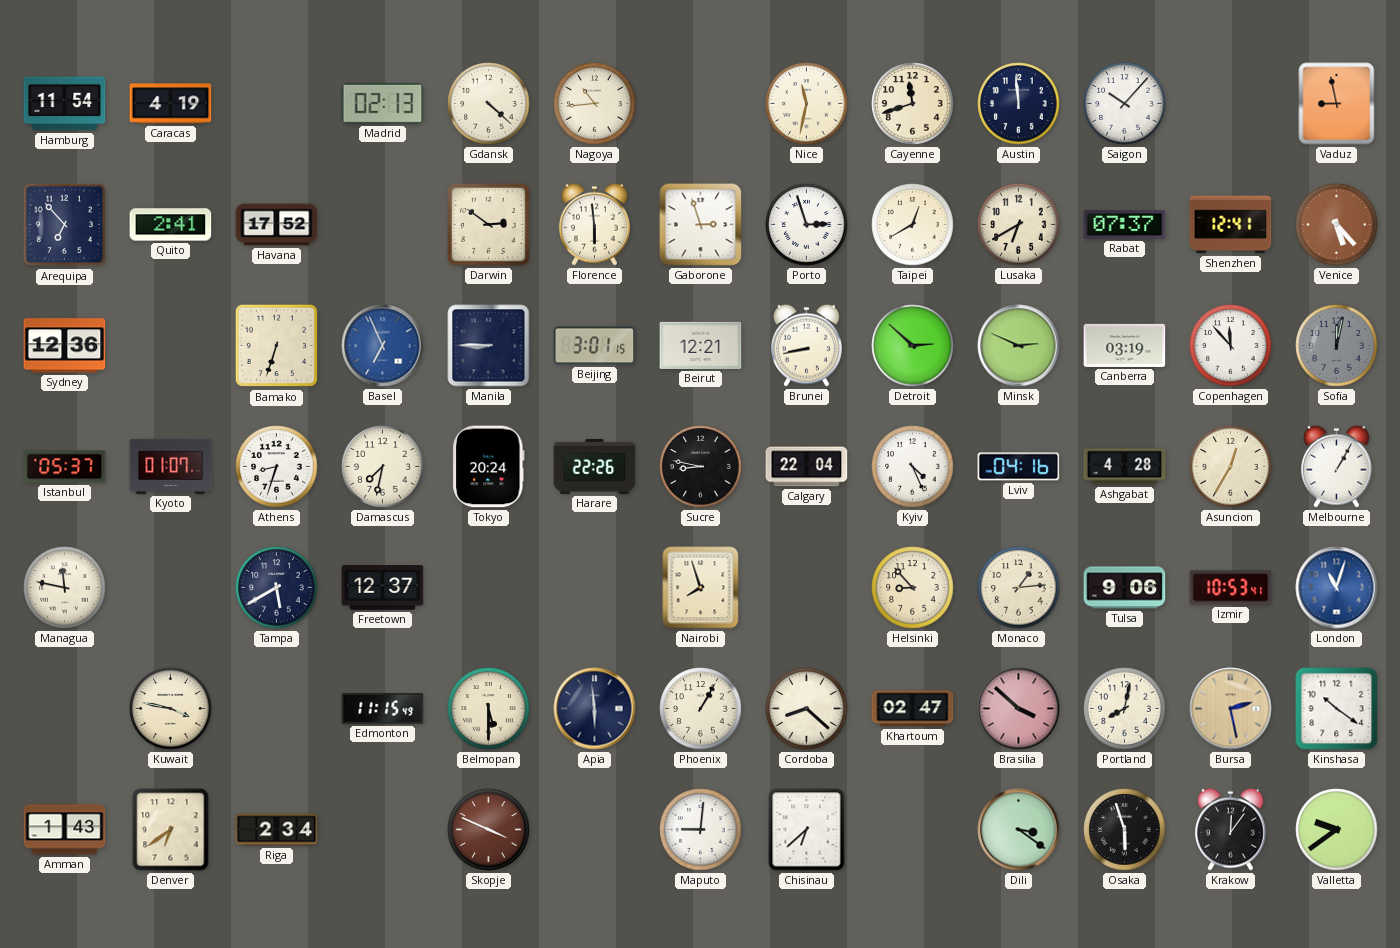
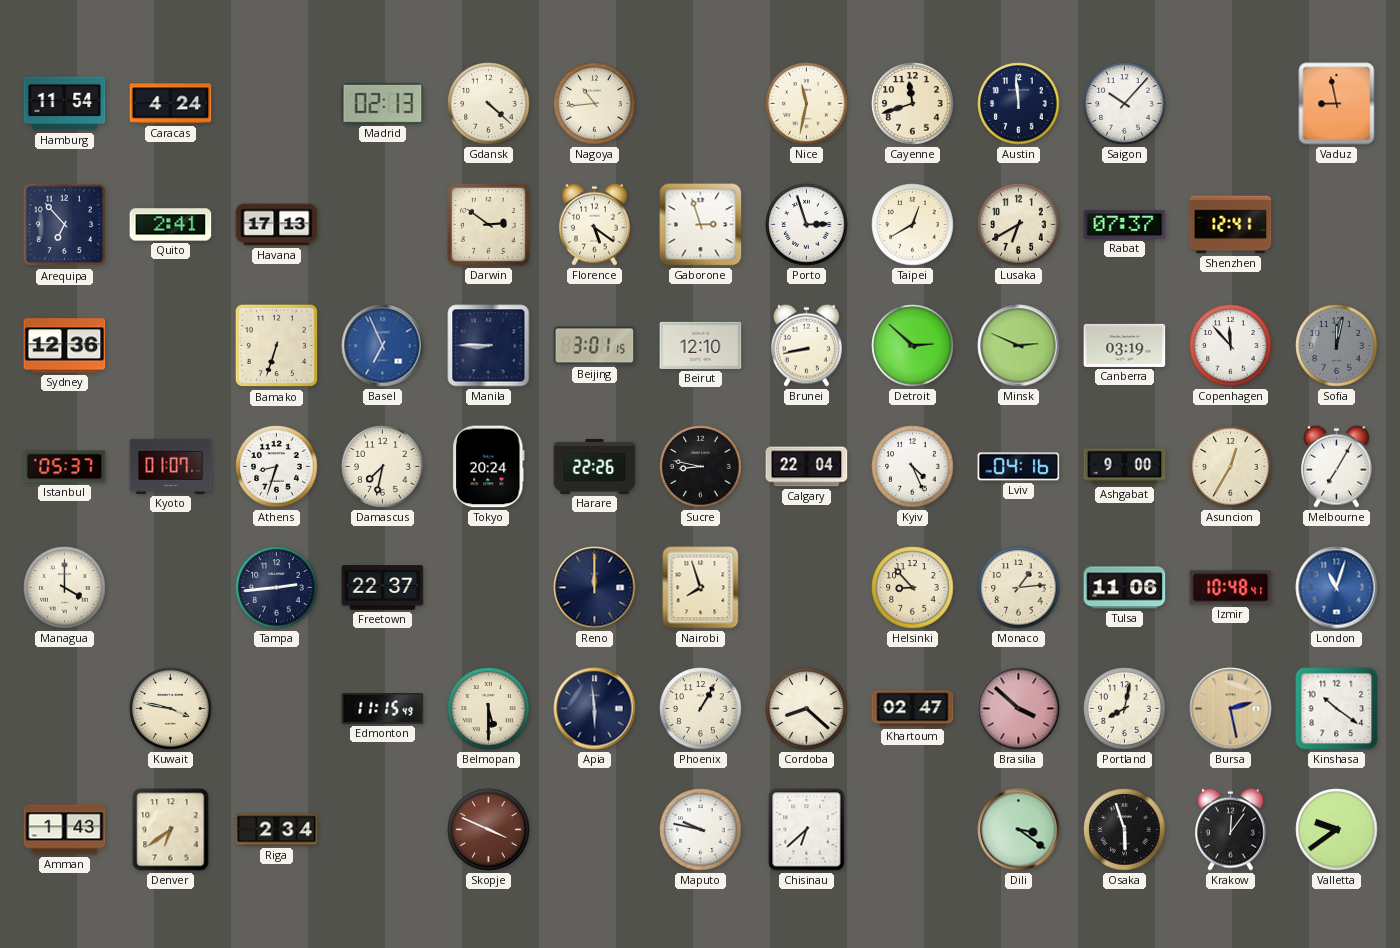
Caracas: 4:19 -> 4:24
Havana: 17:52 -> 17:13
Florence: 5:59 -> 5:21
Venice: 5:23 -> none
Beirut: 12:21 -> 12:10
Ashgabat: 4:28 -> 9:00
Melbourne: 1:05 -> 7:05
Managua: 11:47 -> 4:00
Tampa: 5:40 -> 2:44
Freetown: 12:37 -> 22:37
Reno: none -> 12:00
Tulsa: 9:06 -> 11:06
Izmir: 10:53 -> 10:48
Maputo: 9:01 -> 9:47
